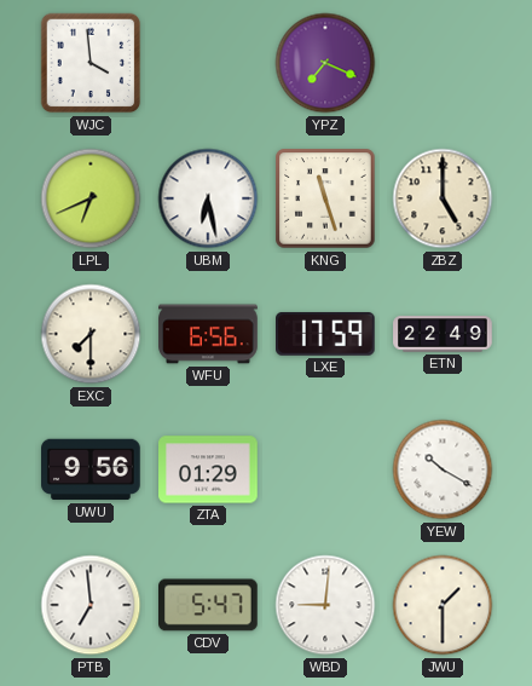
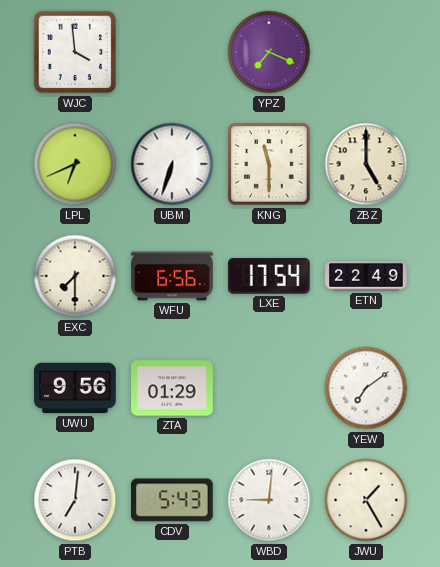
UBM: 6:28 -> 6:33
KNG: 11:27 -> 11:30
LXE: 17:59 -> 17:54
YEW: 10:20 -> 7:09
PTB: 6:59 -> 7:01
CDV: 5:47 -> 5:43
JWU: 1:30 -> 1:25
